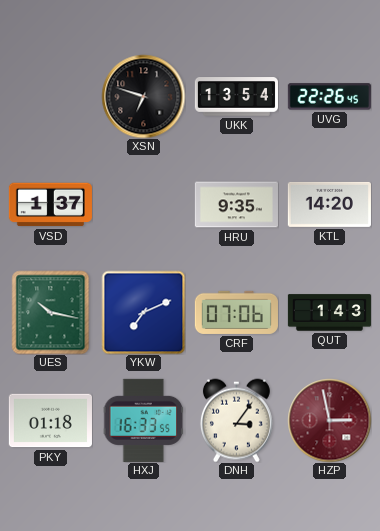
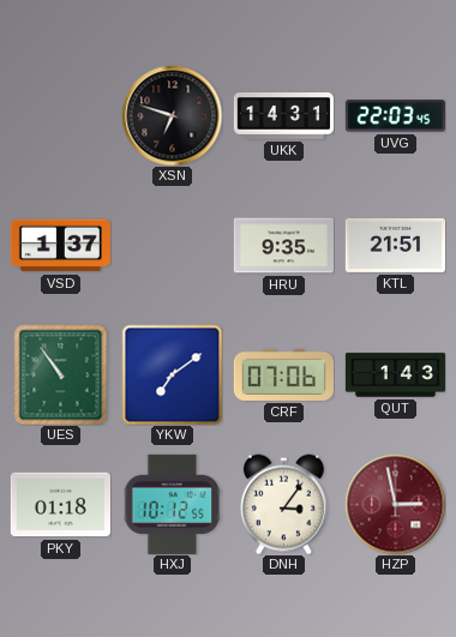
UKK: 13:54 -> 14:31
UVG: 22:26 -> 22:03
KTL: 14:20 -> 21:51
UES: 10:17 -> 10:54
YKW: 7:11 -> 7:09
HXJ: 16:33 -> 10:12
